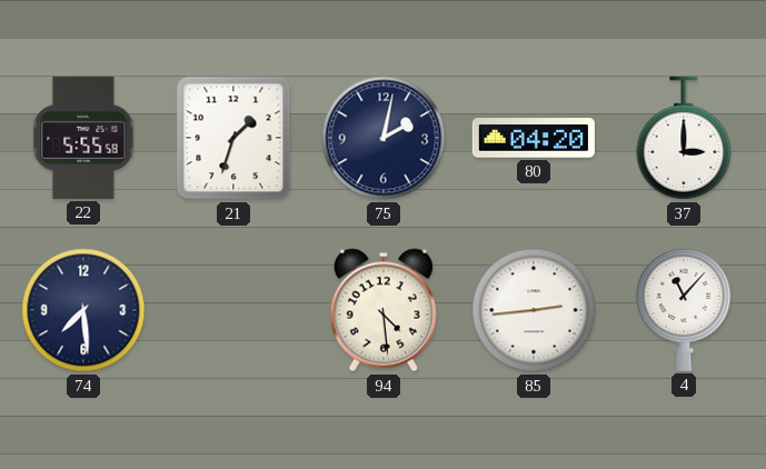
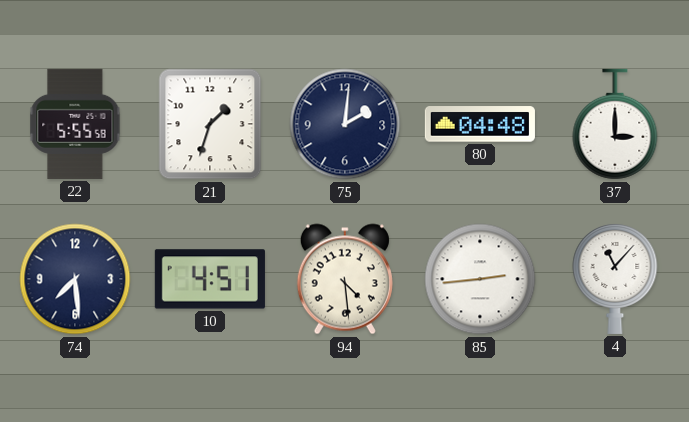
75: 2:02 -> 2:01
80: 04:20 -> 04:48
10: none -> 4:51
